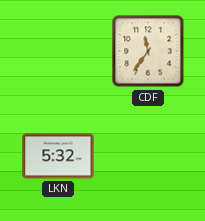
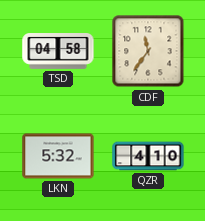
TSD: none -> 04:58
QZR: none -> 4:10
